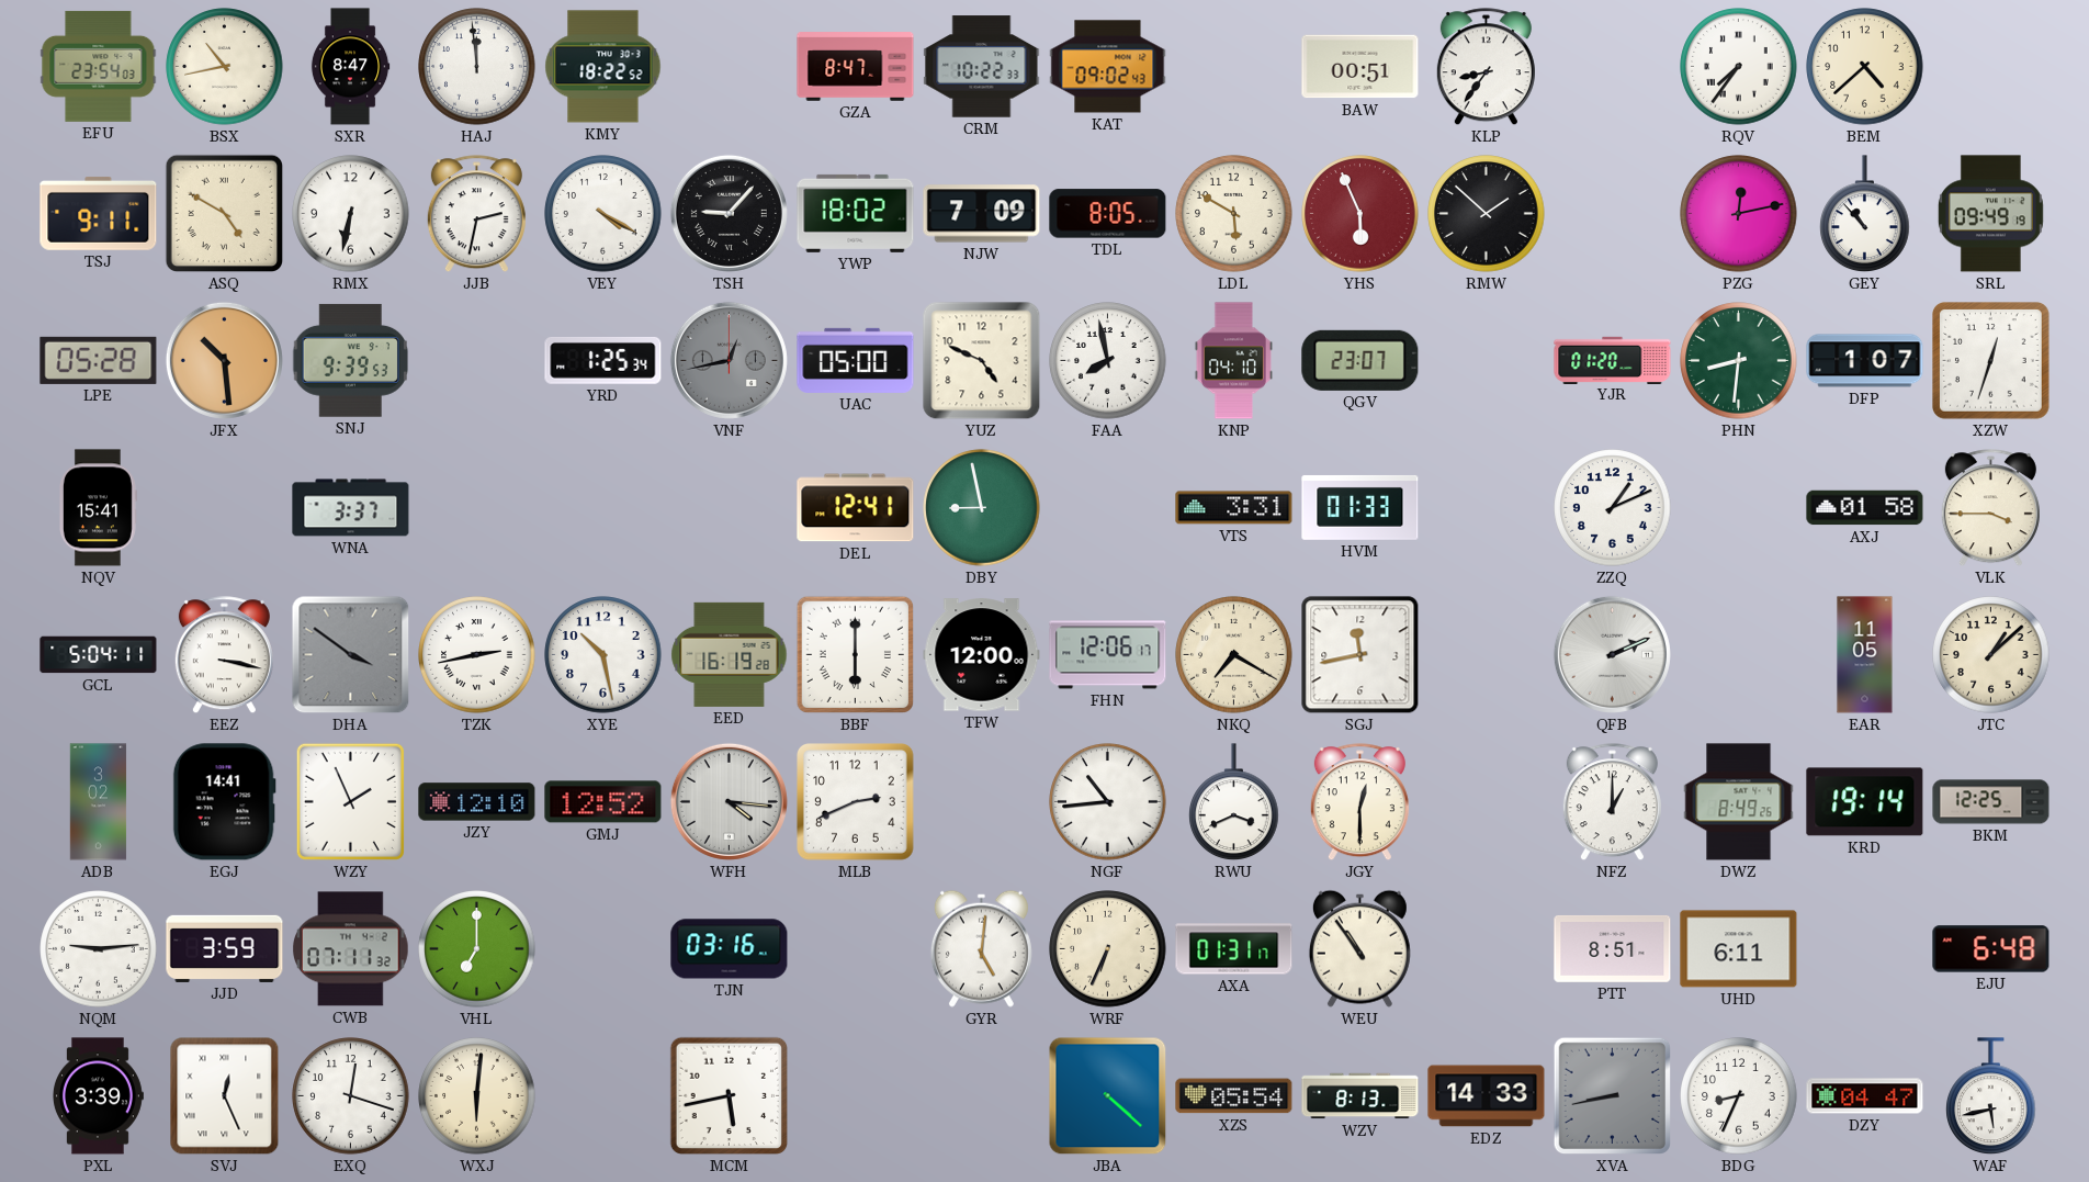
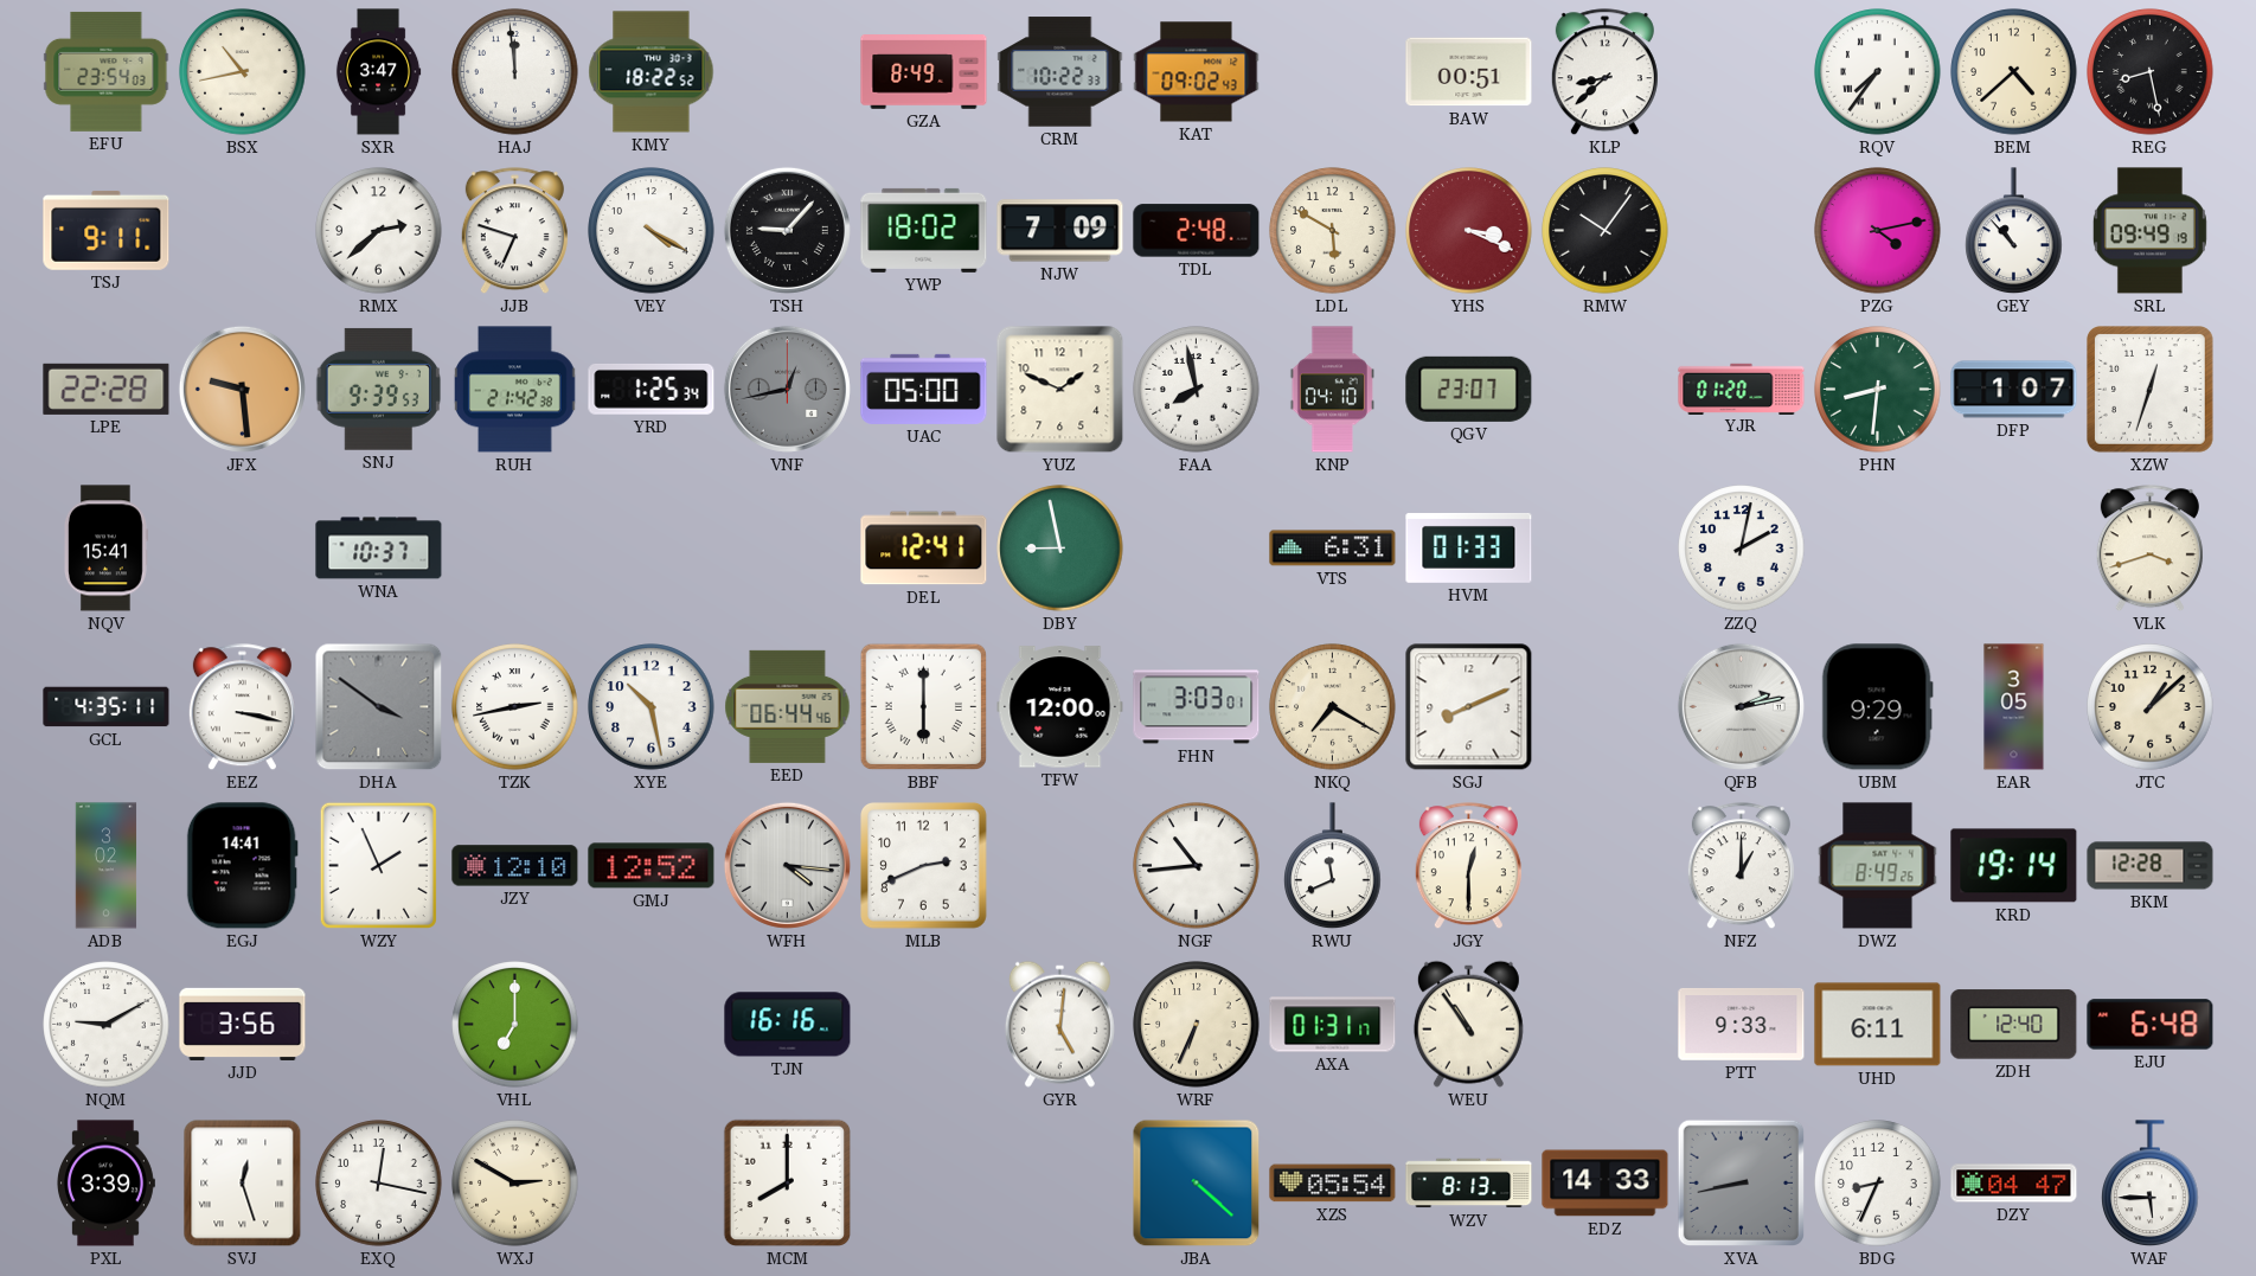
SXR: 8:47 -> 3:47
GZA: 8:47 -> 8:49
KLP: 8:36 -> 8:38
REG: none -> 8:28
ASQ: 4:50 -> none
RMX: 6:32 -> 2:38
JJB: 2:32 -> 6:48
TDL: 8:05 -> 2:48
YHS: 5:56 -> 3:19
RMW: 1:52 -> 10:06
PZG: 12:13 -> 4:13
LPE: 05:28 -> 22:28
JFX: 10:29 -> 9:29
RUH: none -> 21:42
YUZ: 4:49 -> 1:49
WNA: 3:37 -> 10:37
VTS: 3:31 -> 6:31
ZZQ: 1:11 -> 2:02
AXJ: 01:58 -> none
VLK: 3:45 -> 3:42
GCL: 5:04 -> 4:35
EED: 16:19 -> 06:44
FHN: 12:06 -> 3:03
SGJ: 11:43 -> 8:11
QFB: 2:11 -> 2:13
UBM: none -> 9:29
EAR: 11:05 -> 3:05
RWU: 3:41 -> 11:41
BKM: 12:25 -> 12:28
NQM: 9:14 -> 9:10
JJD: 3:59 -> 3:56
CWB: 07:11 -> none
TJN: 03:16 -> 16:16
PTT: 8:51 -> 9:33
ZDH: none -> 12:40
SVJ: 12:26 -> 12:27
EXQ: 12:18 -> 12:17
WXJ: 6:01 -> 2:50
MCM: 5:43 -> 8:00
WAF: 5:43 -> 5:45
